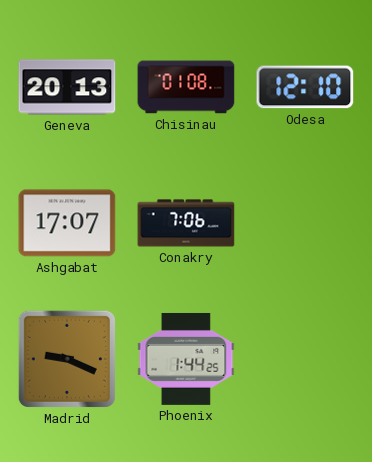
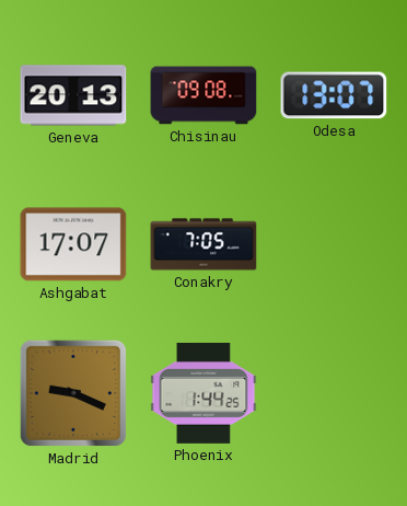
Chisinau: 01:08 -> 09:08
Odesa: 12:10 -> 13:07
Conakry: 7:06 -> 7:05
